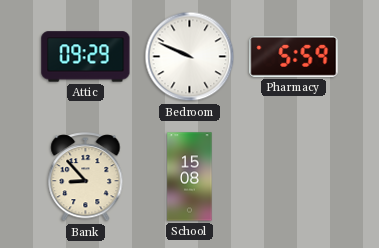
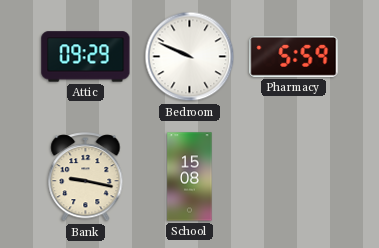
Bank: 8:53 -> 9:17
